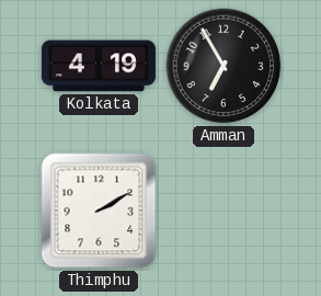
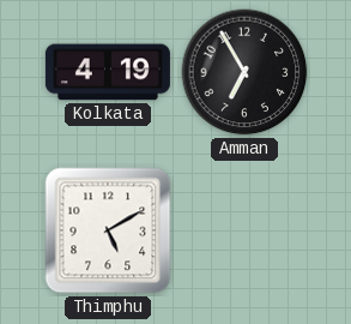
Thimphu: 2:10 -> 5:10
